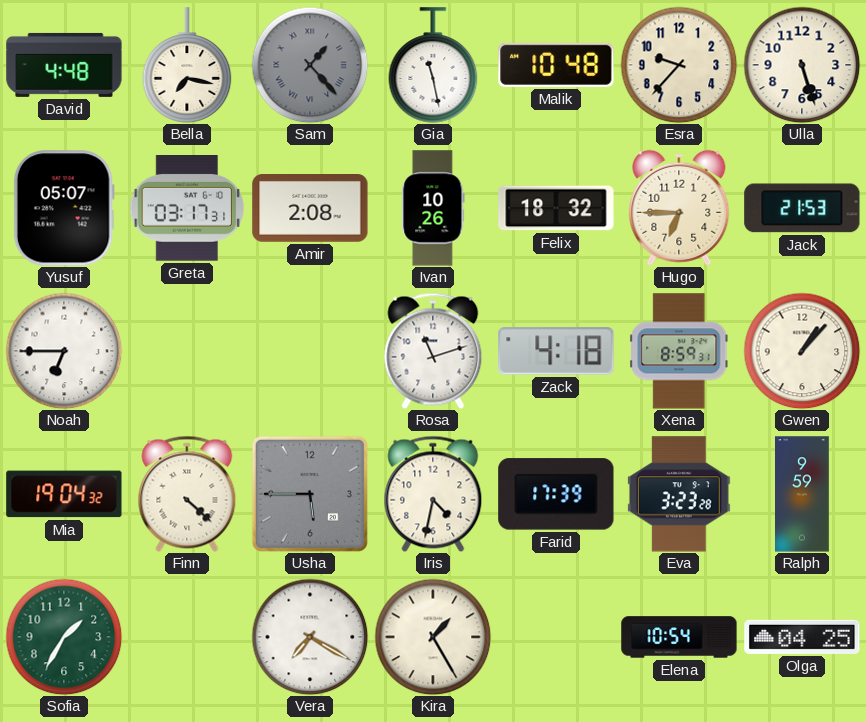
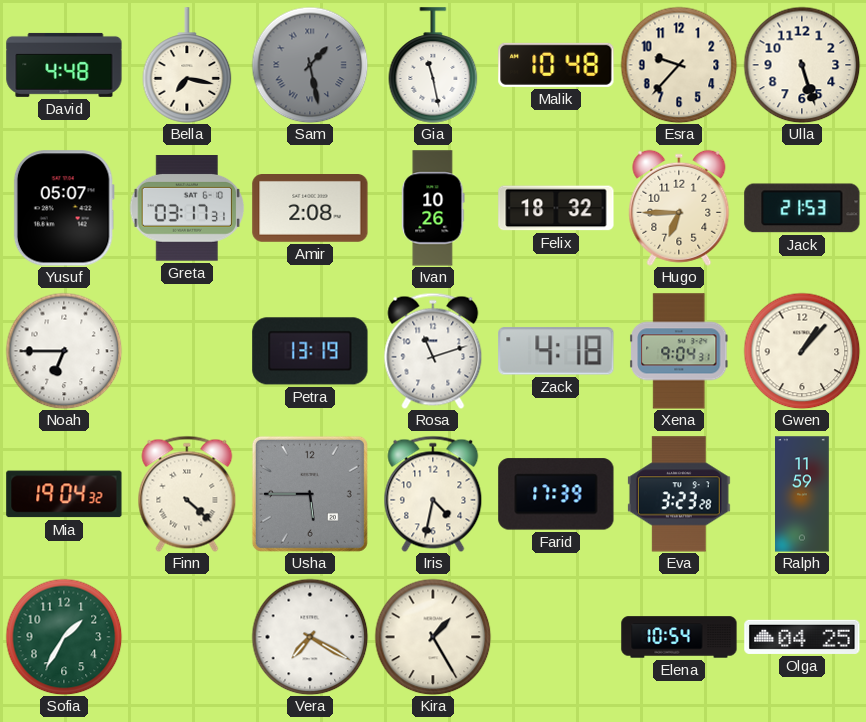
Sam: 1:23 -> 1:28
Petra: none -> 13:19
Xena: 8:59 -> 9:04
Ralph: 9:59 -> 11:59
